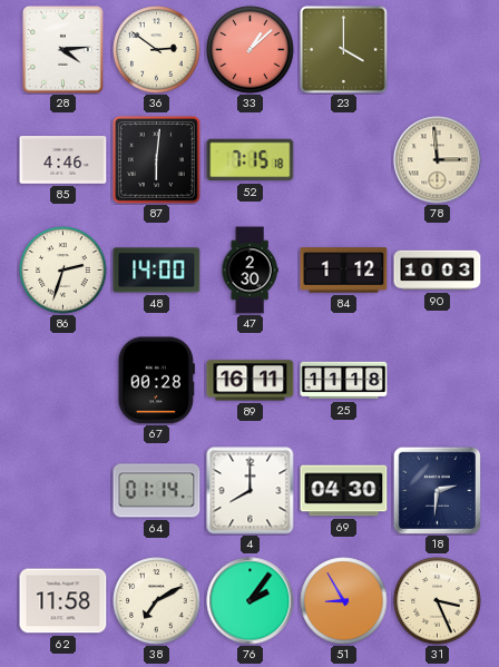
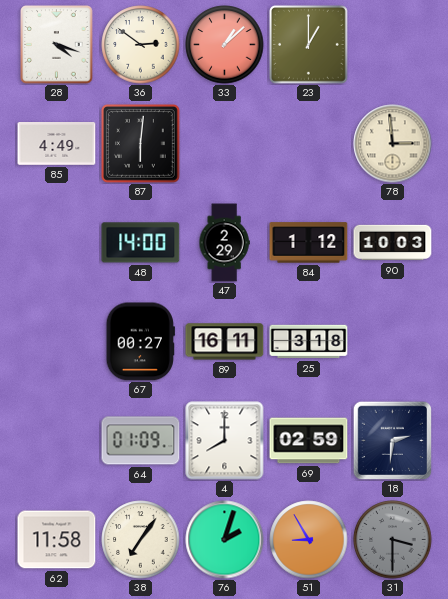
28: 4:14 -> 4:18
23: 4:00 -> 1:00
85: 4:46 -> 4:49
52: 7:15 -> none
86: 2:33 -> none
47: 2:30 -> 2:29
67: 00:28 -> 00:27
25: 11:18 -> 3:18
64: 01:14 -> 01:09
69: 04:30 -> 02:59
38: 7:10 -> 7:06
76: 2:06 -> 2:03
31: 3:26 -> 3:30
31 dial: cream -> grey
